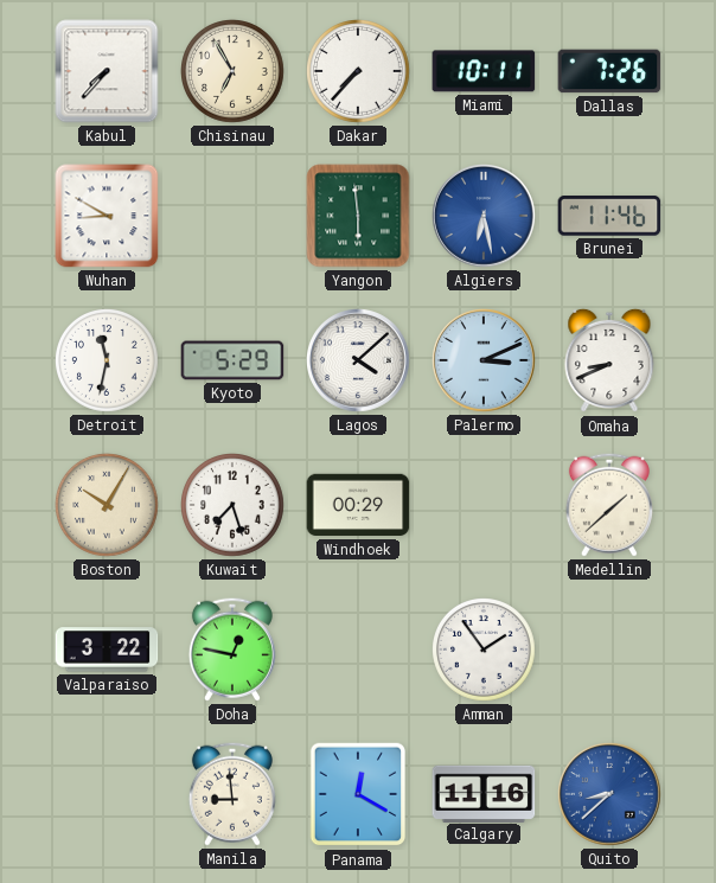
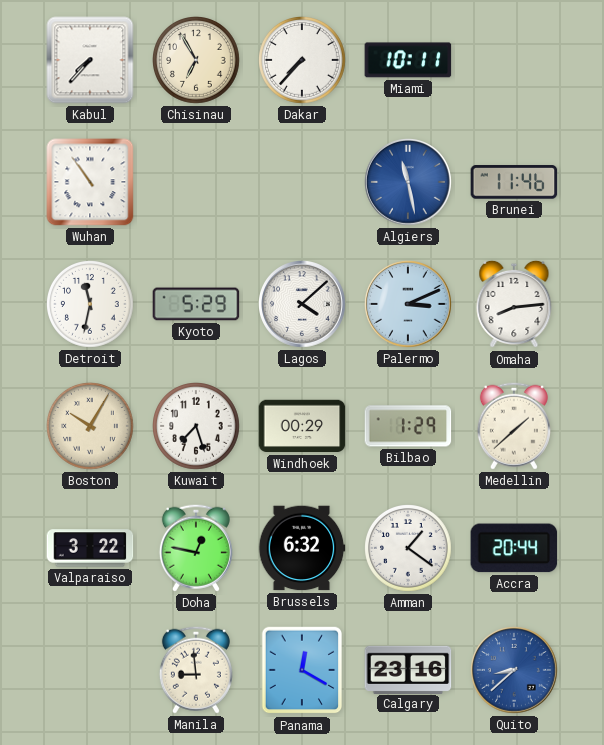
Dallas: 7:26 -> none
Wuhan: 8:50 -> 10:54
Yangon: 5:59 -> none
Algiers: 6:28 -> 11:28
Omaha: 8:41 -> 8:14
Bilbao: none -> 1:29
Brussels: none -> 6:32
Amman: 1:54 -> 1:21
Accra: none -> 20:44
Calgary: 11:16 -> 23:16
